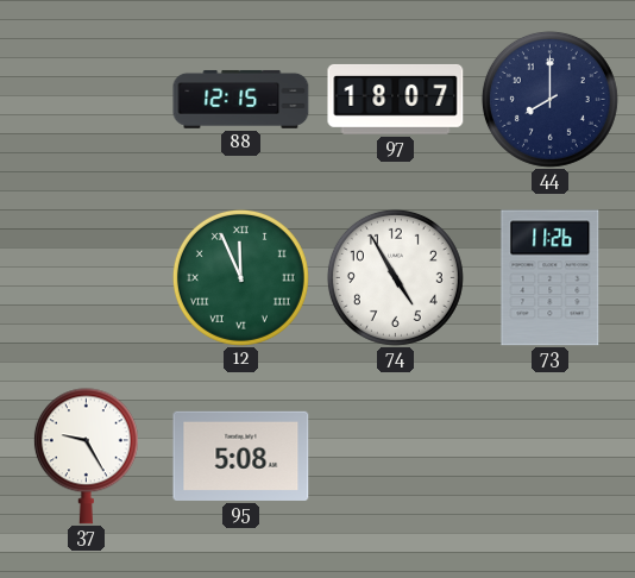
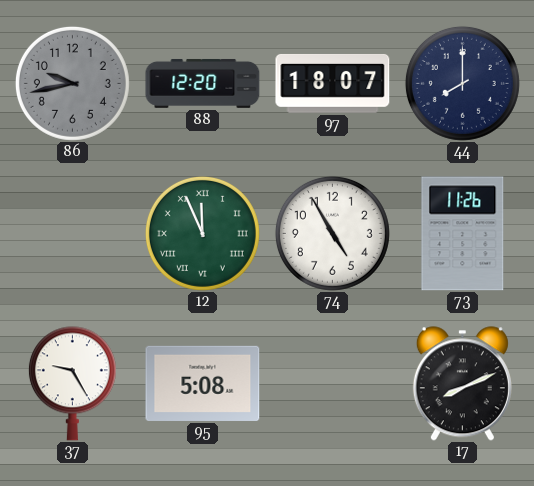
86: none -> 9:43
88: 12:15 -> 12:20
17: none -> 8:11
